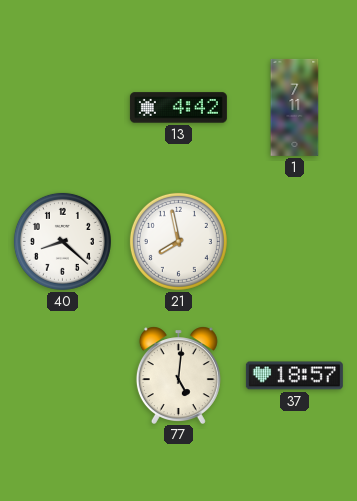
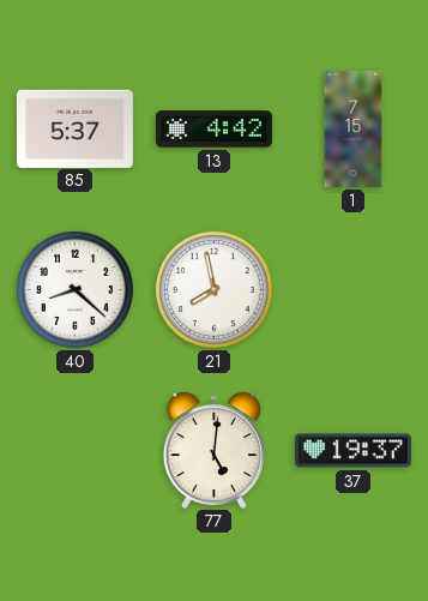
85: none -> 5:37
1: 7:11 -> 7:15
37: 18:57 -> 19:37
